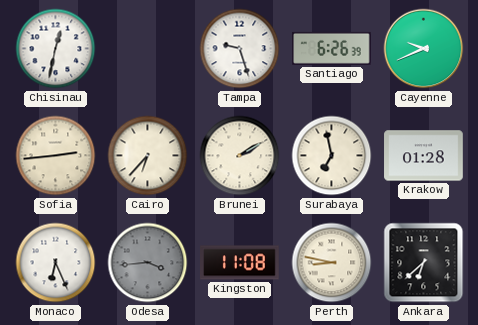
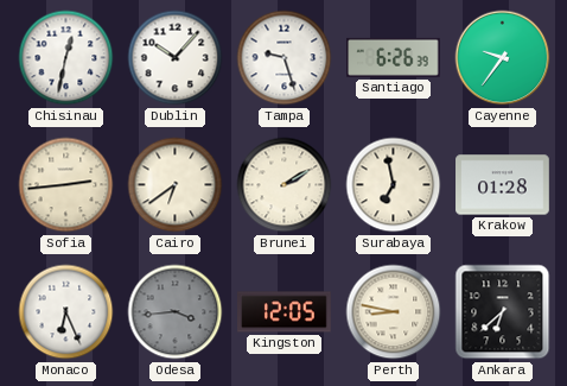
Dublin: none -> 10:07
Cayenne: 9:41 -> 9:36
Cairo: 6:37 -> 6:39
Kingston: 11:08 -> 12:05
